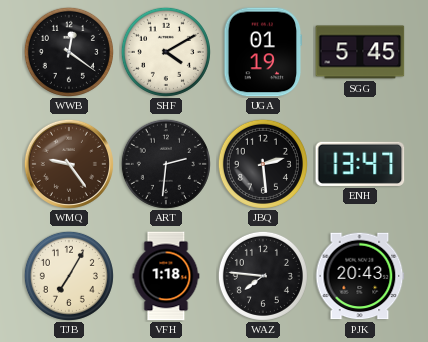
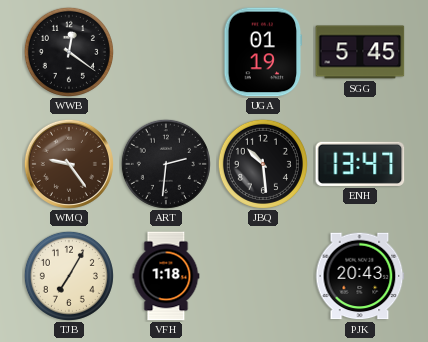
SHF: 4:10 -> none
JBQ: 2:29 -> 10:29
WAZ: 7:46 -> none
